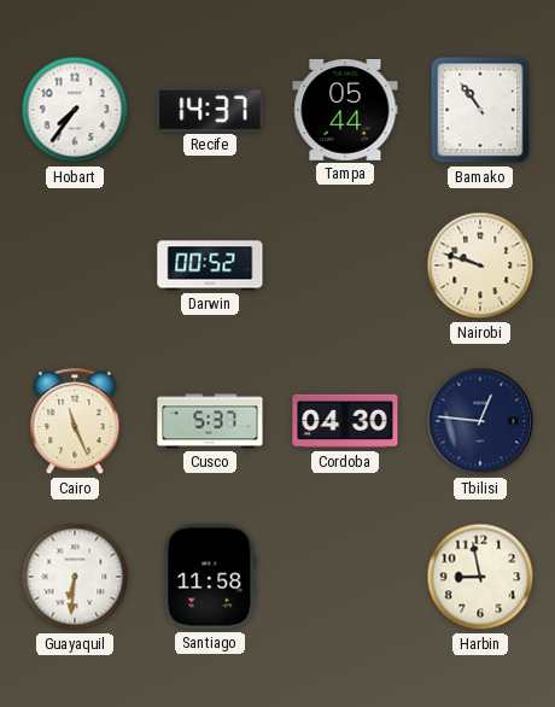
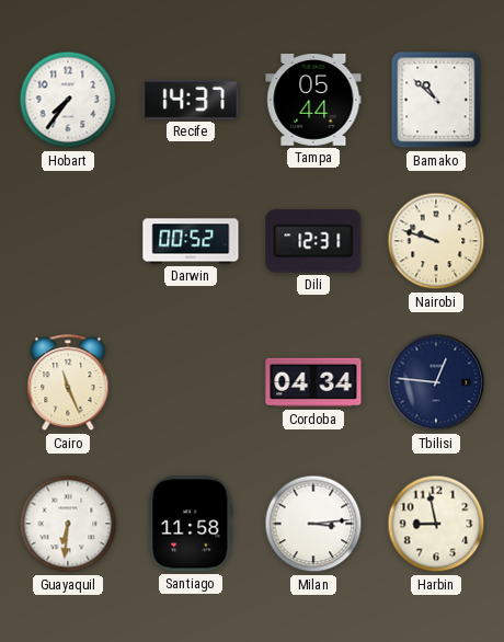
Bamako: 10:54 -> 10:52
Dili: none -> 12:31
Cusco: 5:37 -> none
Cordoba: 04:30 -> 04:34
Milan: none -> 3:14
